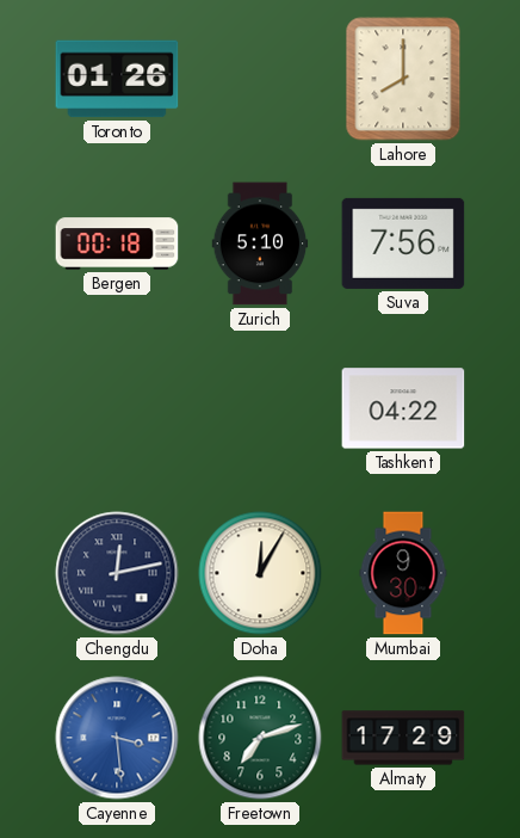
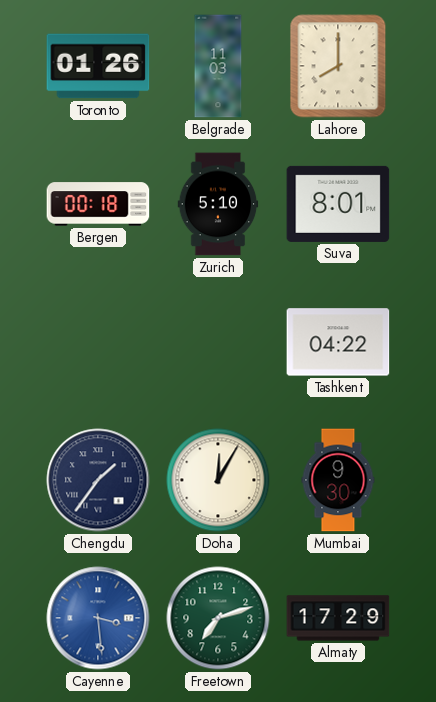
Belgrade: none -> 11:03
Suva: 7:56 -> 8:01
Chengdu: 12:13 -> 1:36
